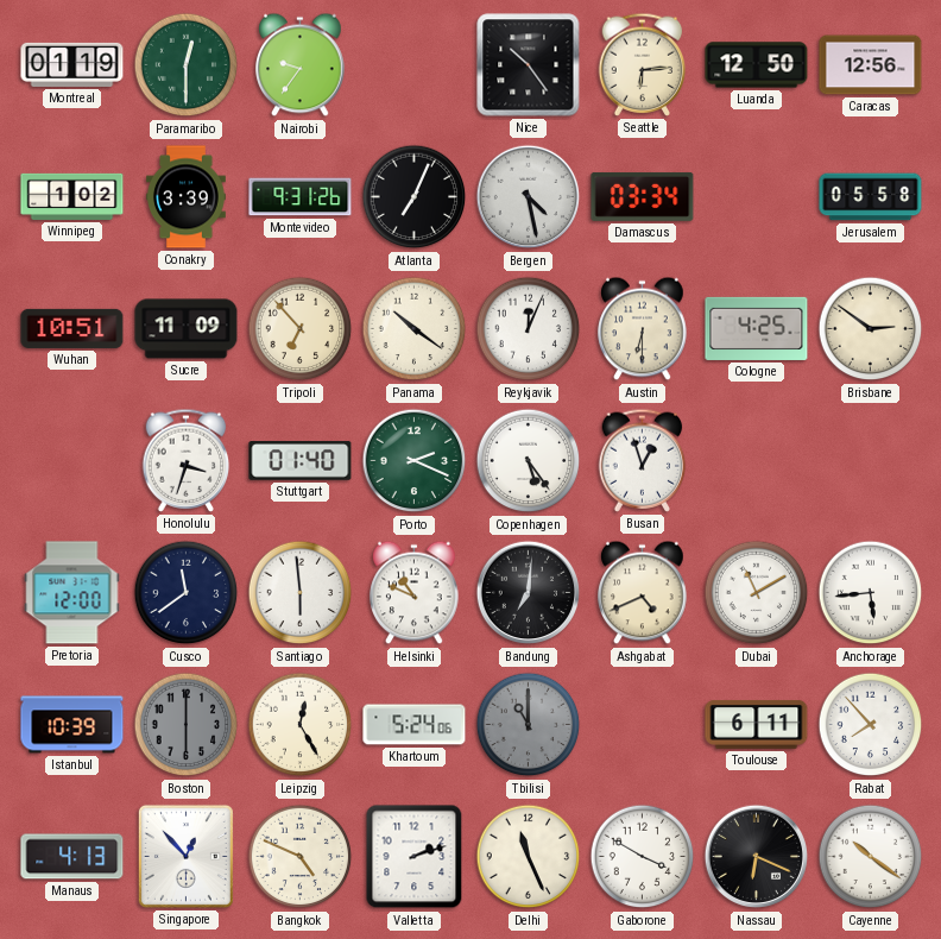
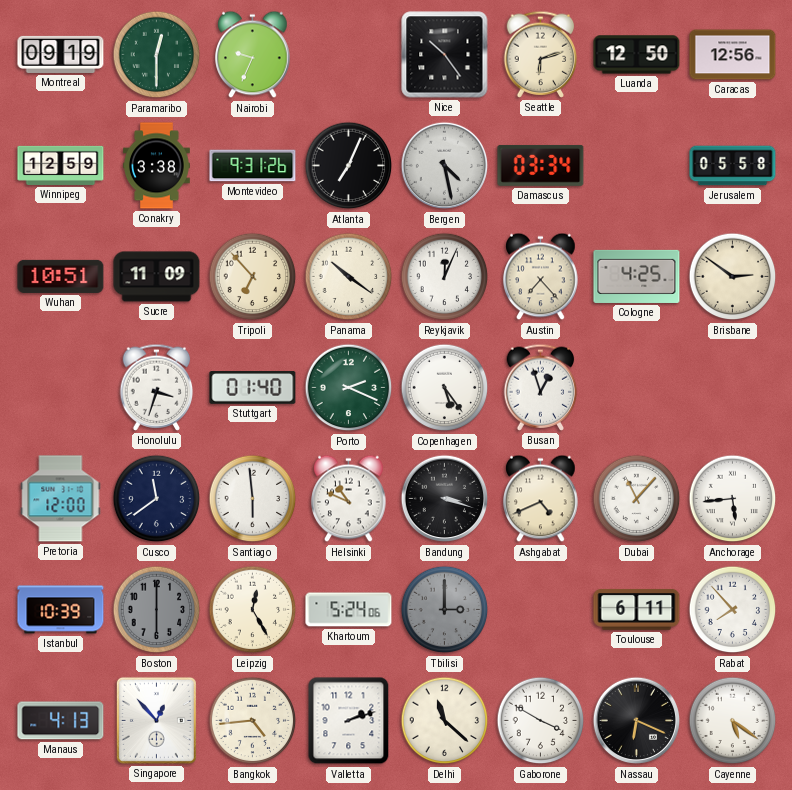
Montreal: 01:19 -> 09:19
Nairobi: 9:36 -> 9:34
Seattle: 6:14 -> 6:12
Winnipeg: 1:02 -> 12:59
Conakry: 3:39 -> 3:38
Austin: 6:30 -> 7:23
Bandung: 7:01 -> 3:18
Dubai: 11:10 -> 11:07
Tbilisi: 11:00 -> 3:00
Bangkok: 4:49 -> 4:44
Delhi: 11:26 -> 11:22
Cayenne: 10:21 -> 5:21
